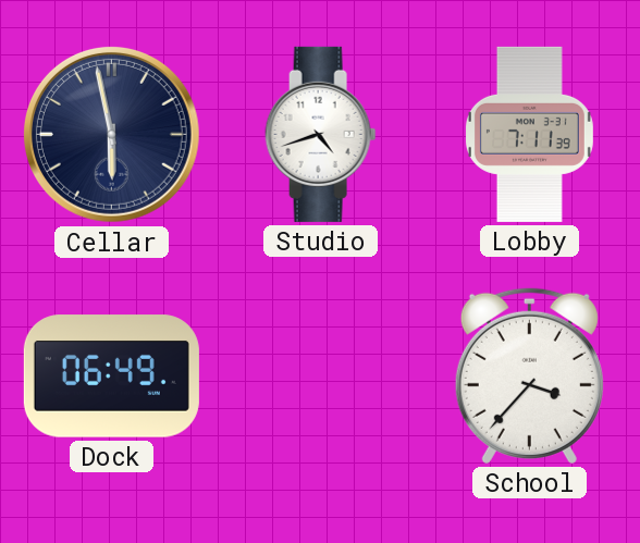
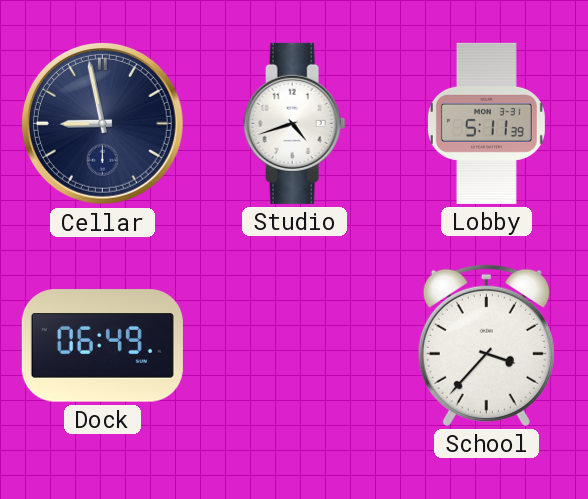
Cellar: 5:58 -> 8:58
Lobby: 7:11 -> 5:11
